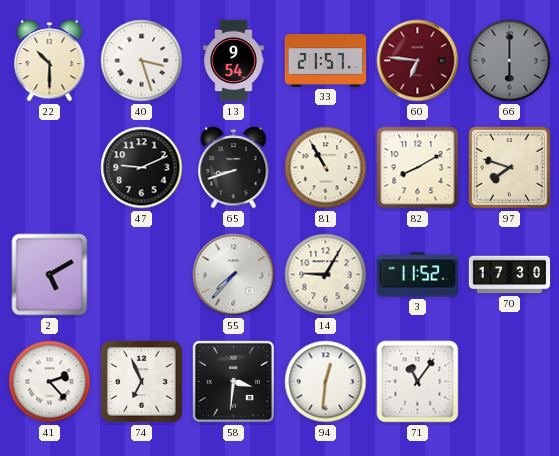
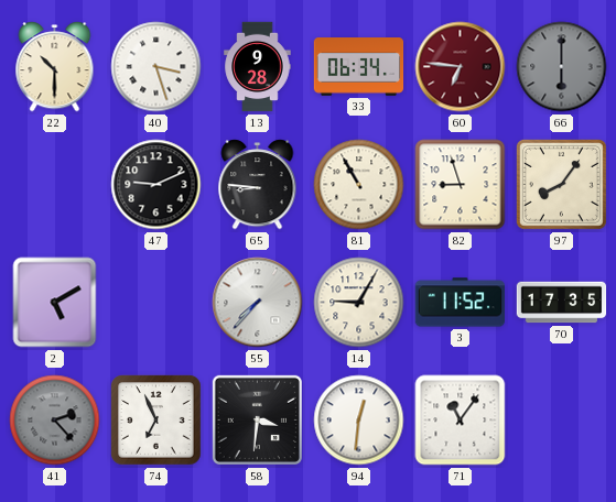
13: 9:54 -> 9:28
33: 21:57 -> 06:34
65: 8:42 -> 8:46
82: 8:10 -> 8:57
97: 7:48 -> 8:06
70: 17:30 -> 17:35
41 dial: white -> grey
